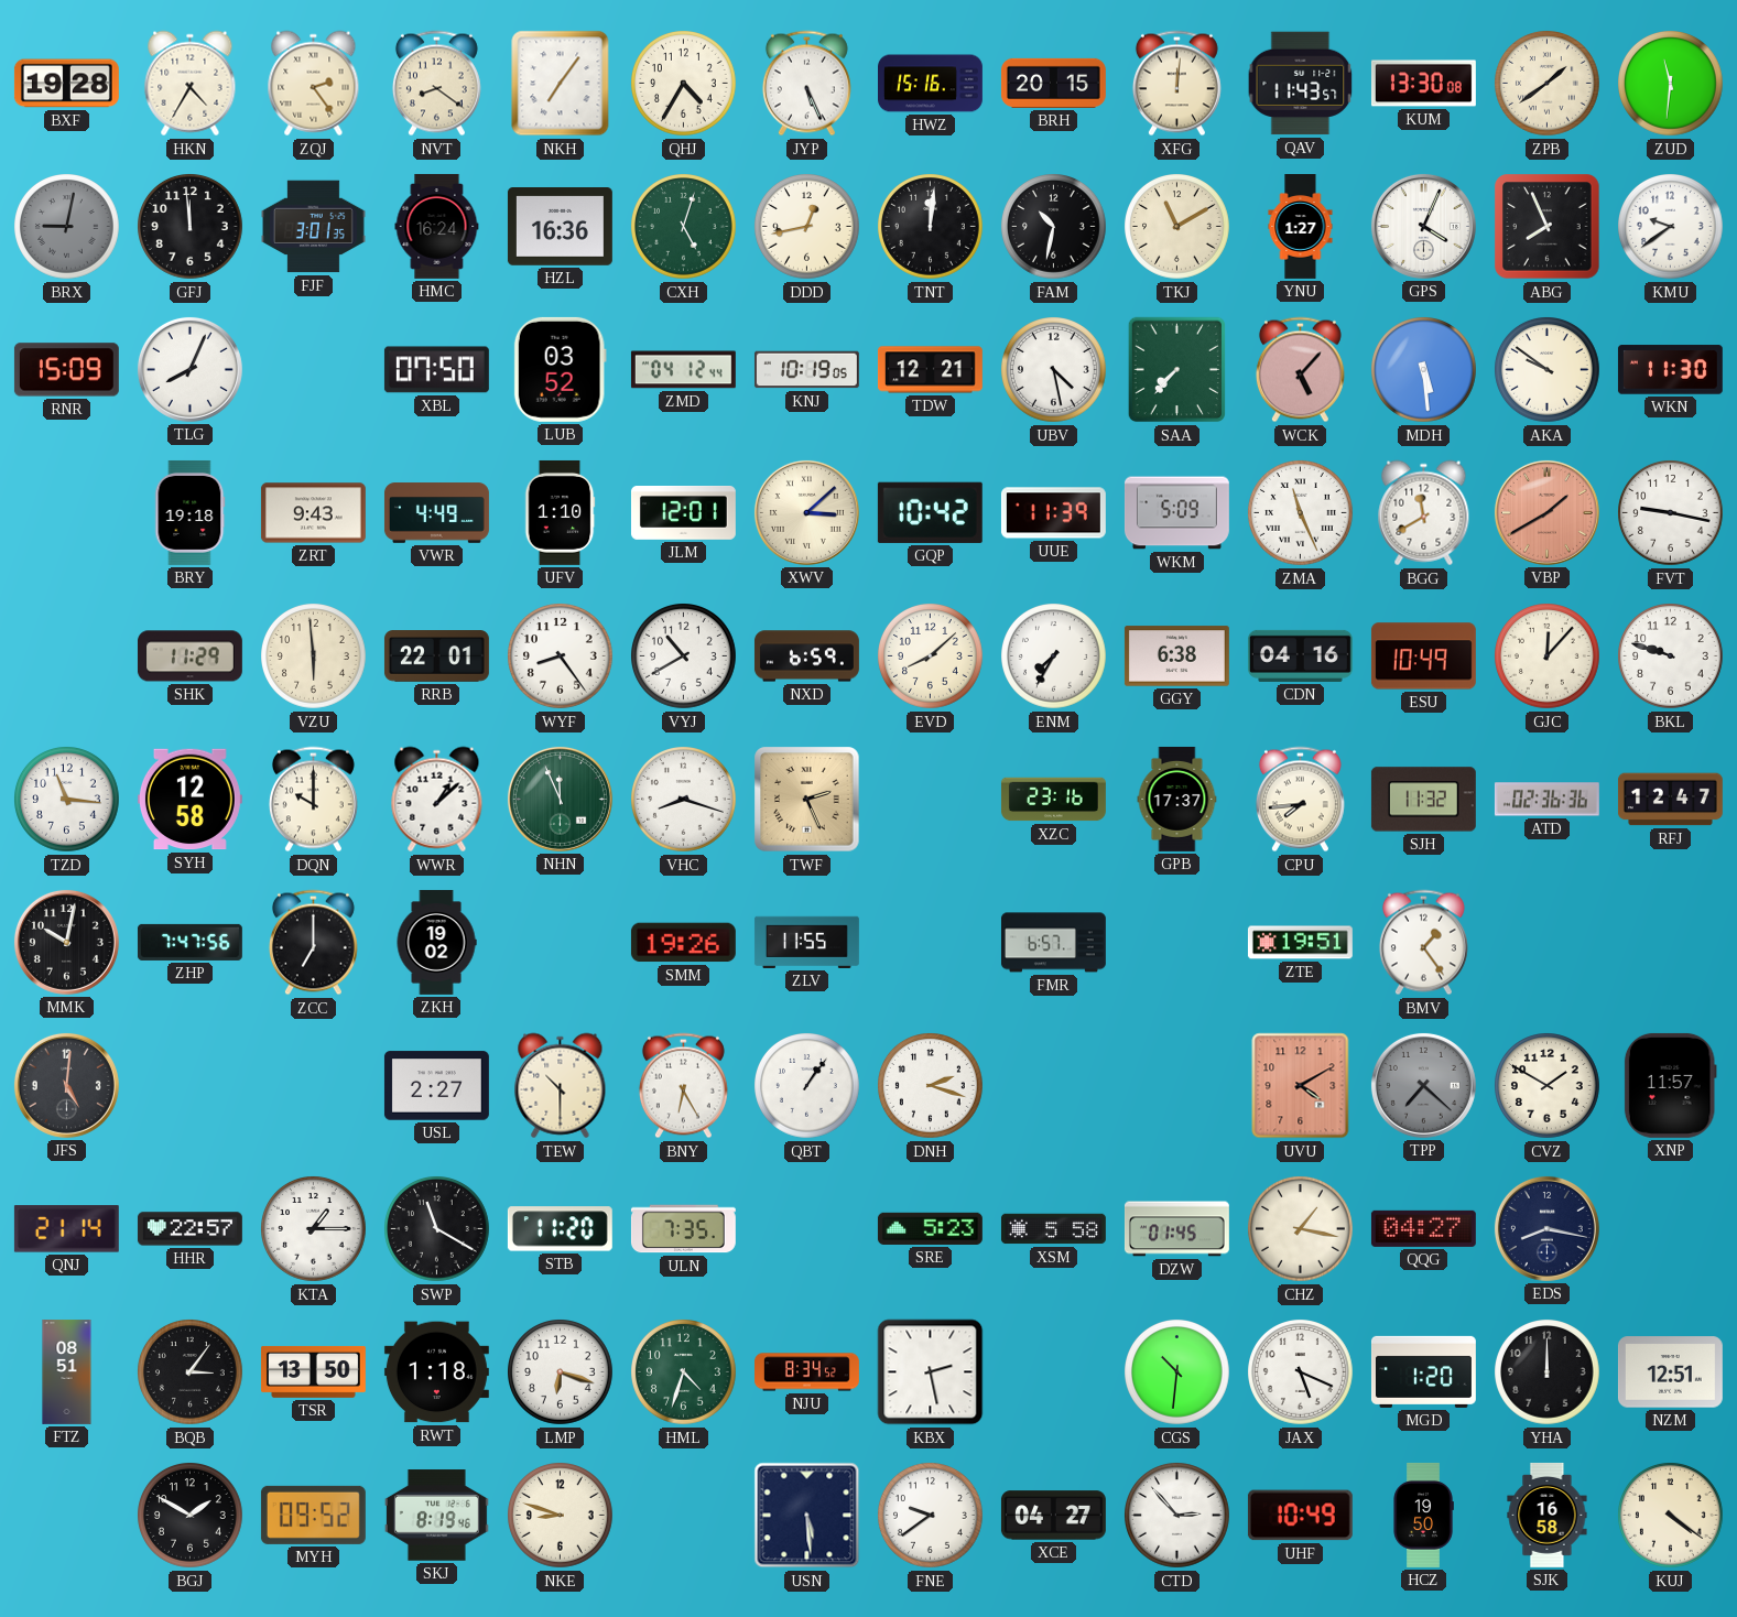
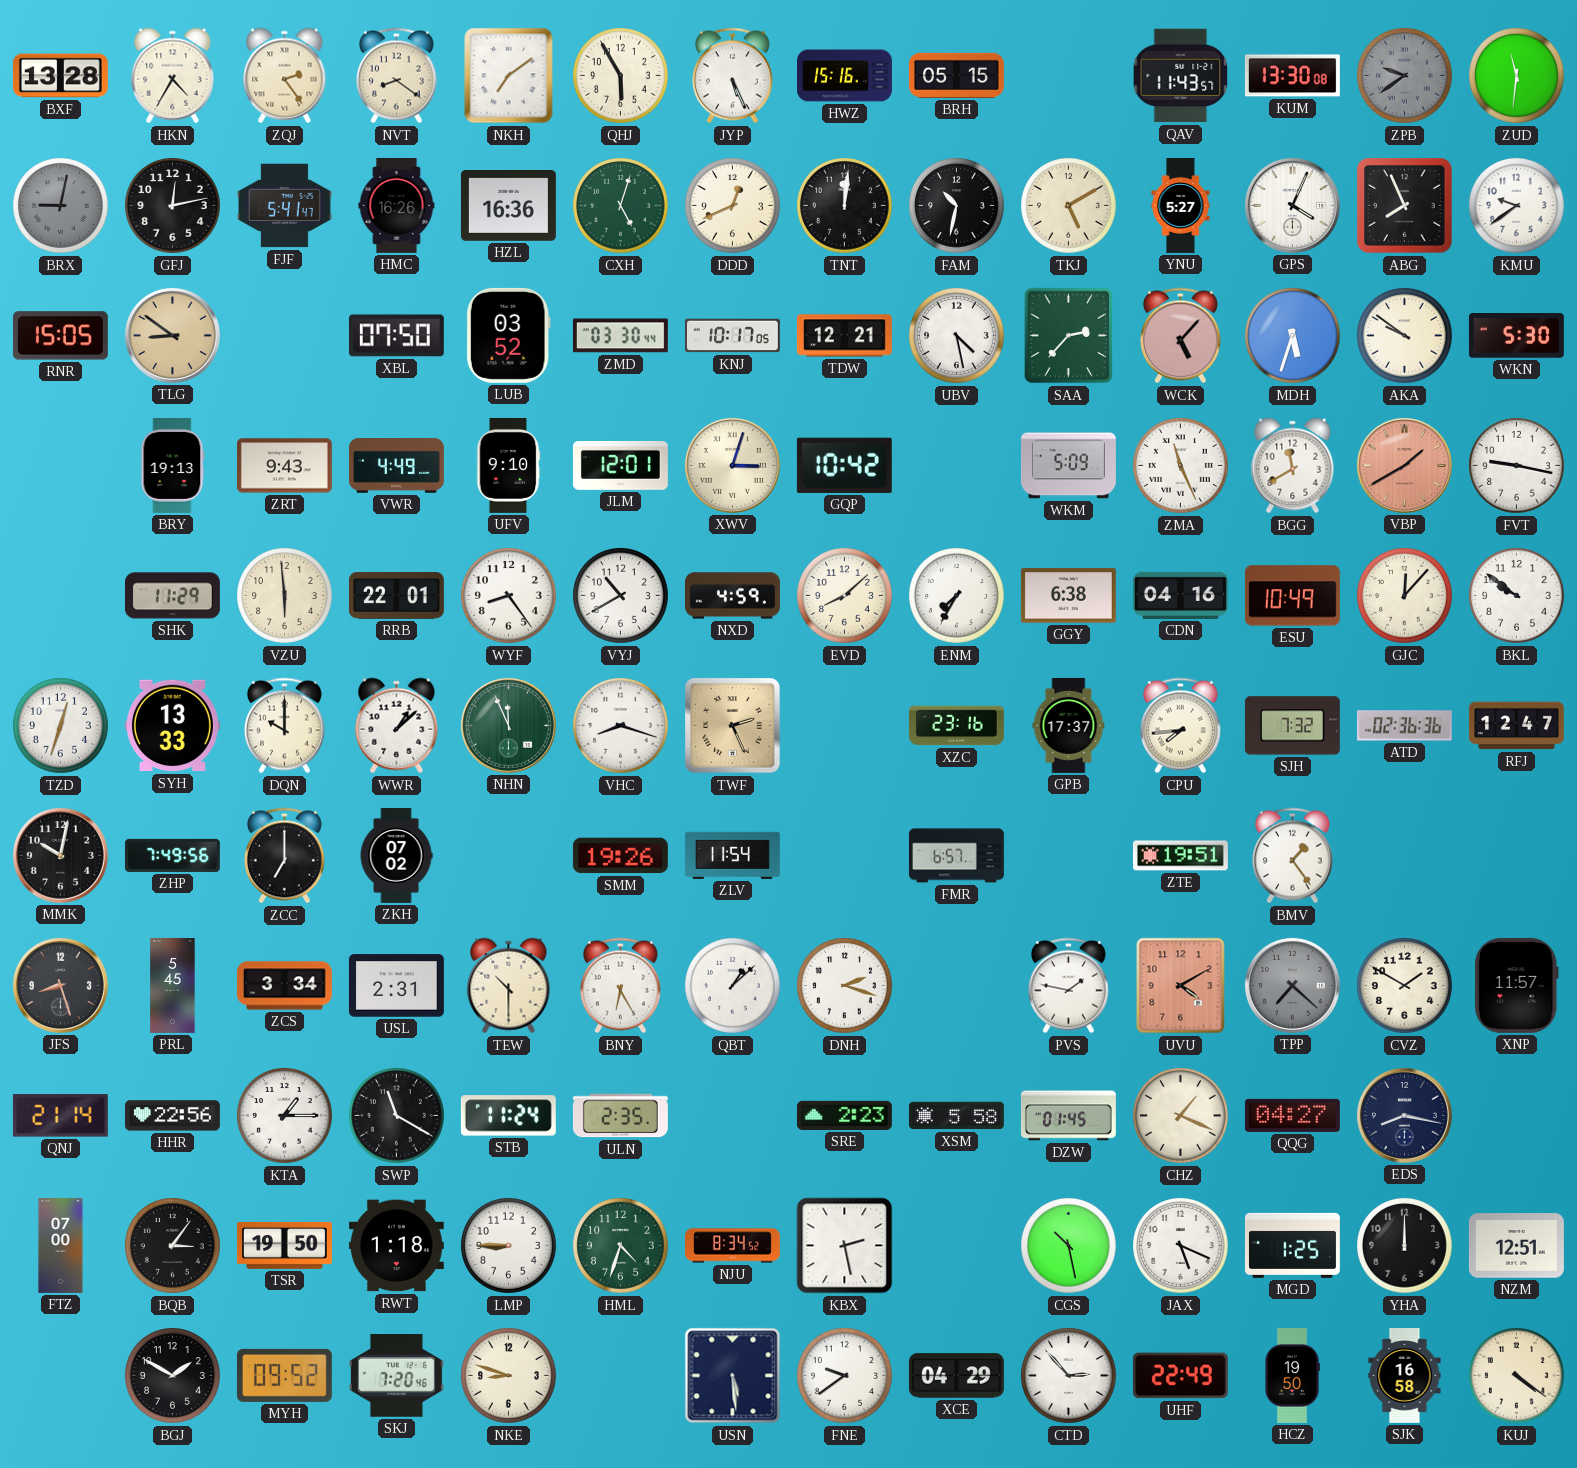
BXF: 19:28 -> 13:28
NKH: 7:06 -> 7:09
QHJ: 4:35 -> 5:55
BRH: 20:15 -> 05:15
XFG: 12:01 -> none
ZPB: 1:39 -> 9:39
ZPB dial: cream -> grey
GFJ: 11:59 -> 12:13
FJF: 3:01 -> 5:41
HMC: 16:24 -> 16:26
DDD: 12:43 -> 12:41
TKJ: 11:10 -> 5:10
YNU: 1:27 -> 5:27
RNR: 15:09 -> 15:05
TLG: 8:04 -> 8:51
TLG dial: white -> champagne
ZMD: 04:12 -> 03:30
KNJ: 10:19 -> 10:17
SAA: 7:37 -> 2:37
MDH: 5:29 -> 5:33
WKN: 11:30 -> 5:30
BRY: 19:18 -> 19:13
UFV: 1:10 -> 9:10
XWV: 3:08 -> 3:03
UUE: 11:39 -> none
NXD: 6:59 -> 4:59
BKL: 9:48 -> 9:51
TZD: 11:16 -> 12:33
SYH: 12:58 -> 13:33
SJH: 11:32 -> 7:32
ZHP: 7:47 -> 7:49
ZKH: 19:02 -> 07:02
ZLV: 11:55 -> 11:54
JFS: 5:01 -> 8:27
PRL: none -> 5:45
ZCS: none -> 3:34
USL: 2:27 -> 2:31
QBT: 1:06 -> 1:08
PVS: none -> 1:47
HHR: 22:57 -> 22:56
STB: 11:20 -> 11:24
ULN: 7:35 -> 2:35
SRE: 5:23 -> 2:23
CHZ: 1:17 -> 1:19
FTZ: 08:51 -> 07:00
TSR: 13:50 -> 19:50
LMP: 6:18 -> 8:45
CGS: 10:31 -> 10:28
MGD: 1:20 -> 1:25
SKJ: 8:19 -> 7:20
XCE: 04:27 -> 04:29
UHF: 10:49 -> 22:49
